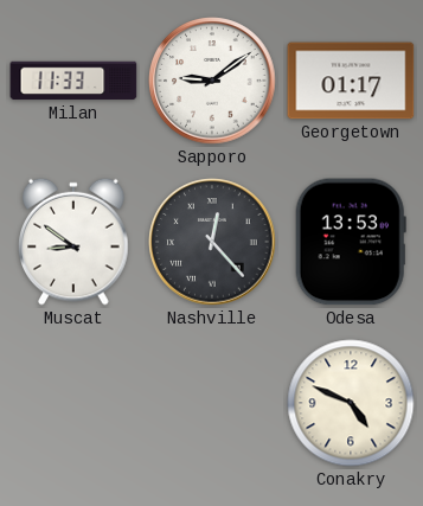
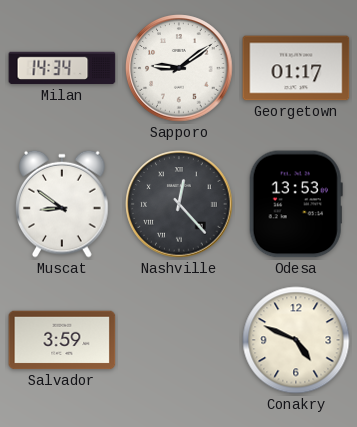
Milan: 11:33 -> 14:34
Salvador: none -> 3:59
